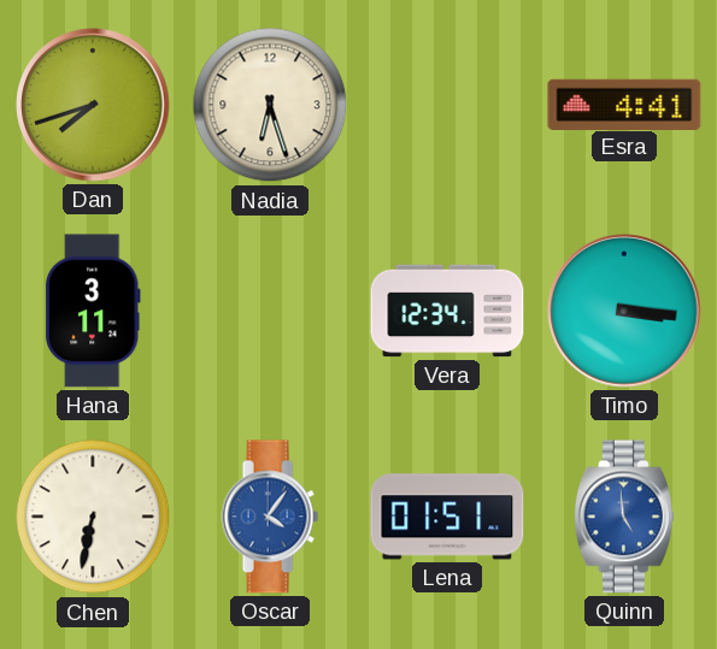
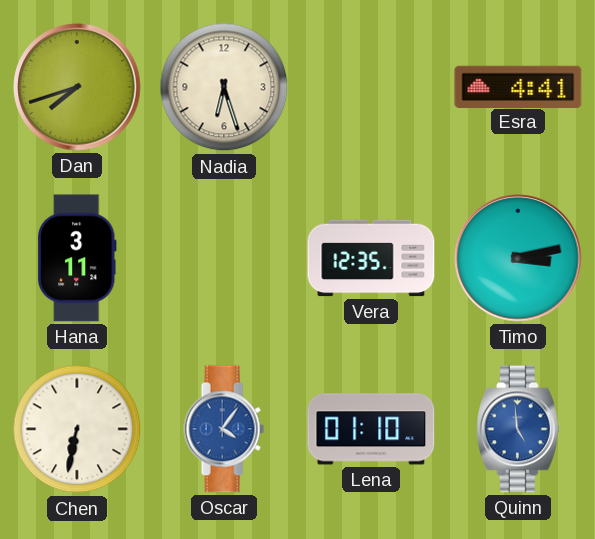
Vera: 12:34 -> 12:35
Timo: 3:16 -> 3:13
Lena: 01:51 -> 01:10
